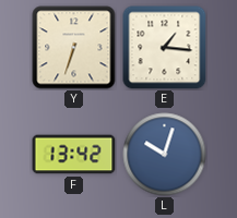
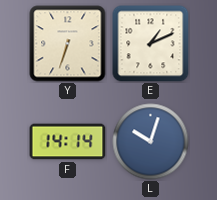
E: 1:16 -> 1:11
F: 13:42 -> 14:14
